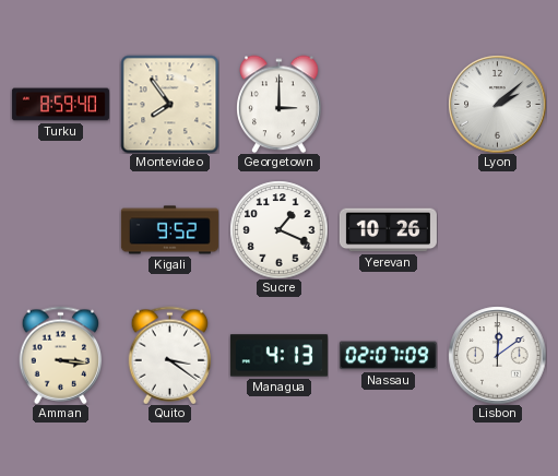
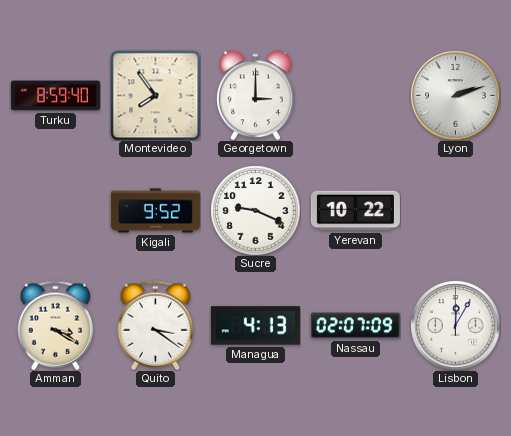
Lyon: 2:08 -> 2:12
Sucre: 1:19 -> 9:19
Yerevan: 10:26 -> 10:22
Amman: 3:16 -> 3:20
Lisbon: 12:09 -> 12:05
